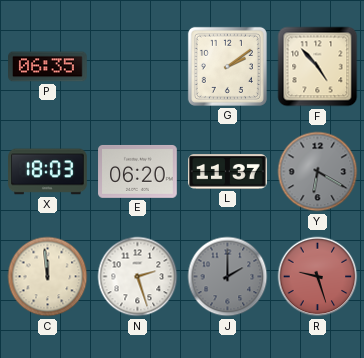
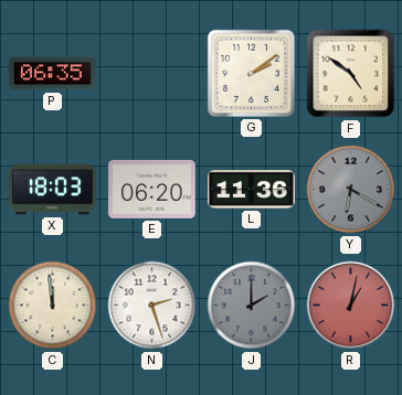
F: 4:53 -> 4:51
L: 11:37 -> 11:36
R: 9:27 -> 1:02
